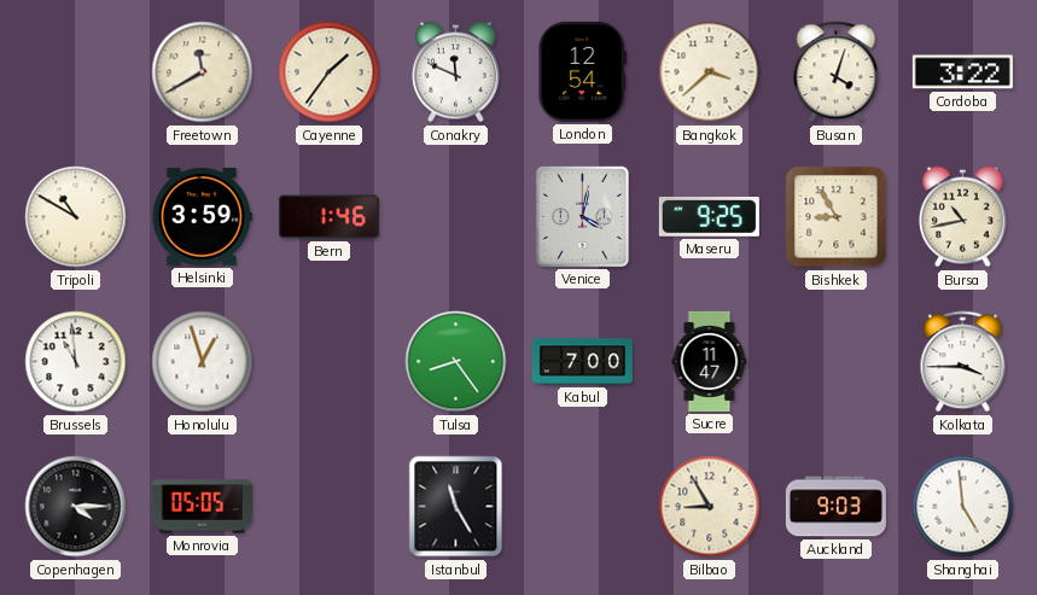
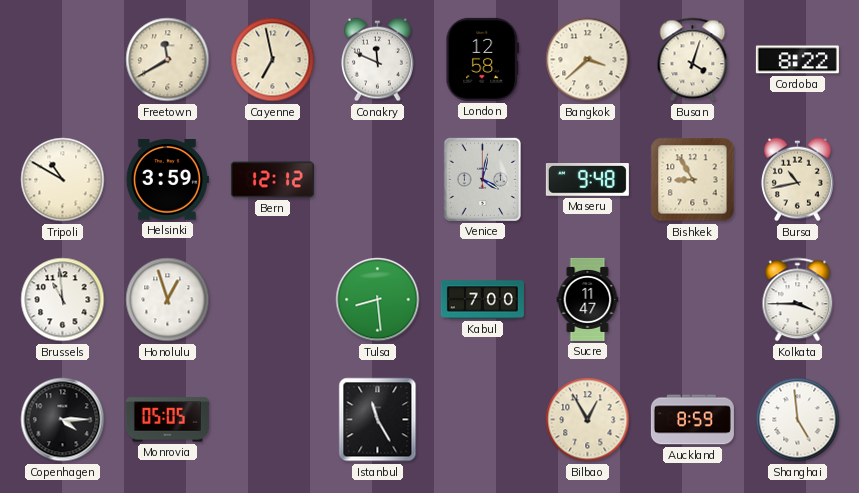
Cayenne: 1:36 -> 6:58
London: 12:54 -> 12:58
Cordoba: 3:22 -> 8:22
Bern: 1:46 -> 12:12
Maseru: 9:25 -> 9:48
Tulsa: 8:24 -> 8:29
Bilbao: 8:55 -> 12:55
Auckland: 9:03 -> 8:59
